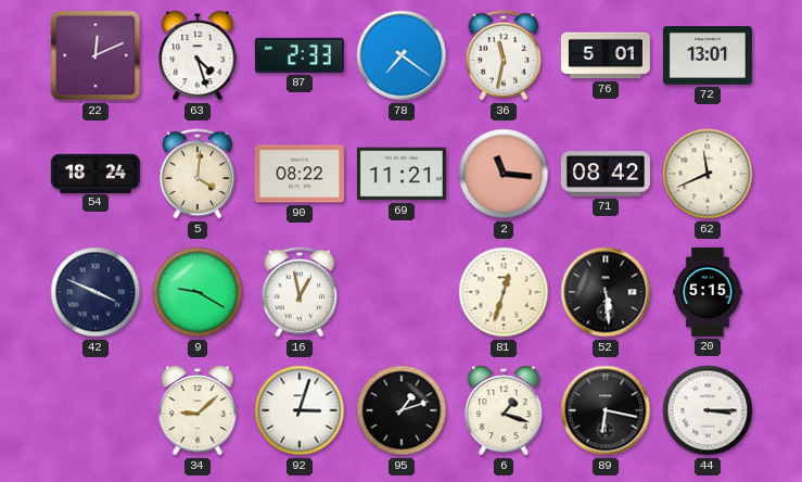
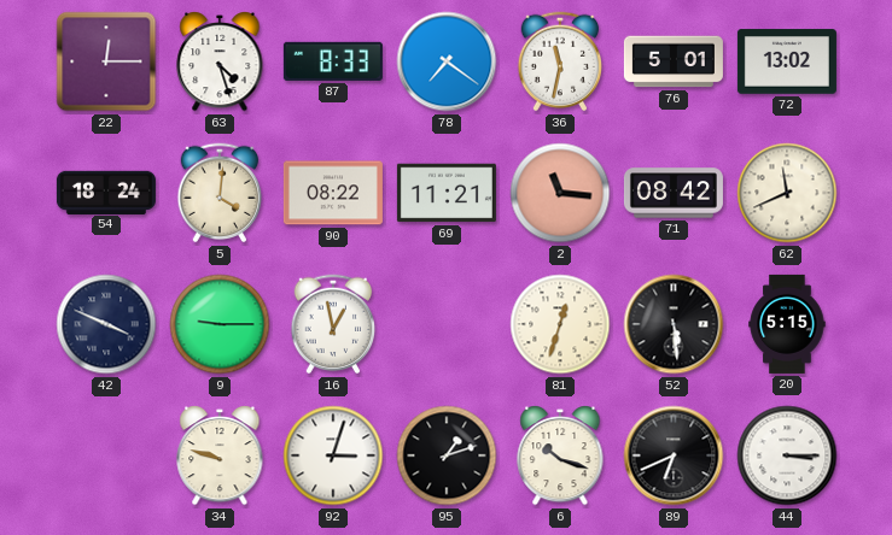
22: 12:11 -> 12:15
87: 2:33 -> 8:33
72: 13:01 -> 13:02
9: 9:20 -> 9:15
34: 9:08 -> 9:48
6: 1:18 -> 10:18
89: 6:17 -> 6:41
